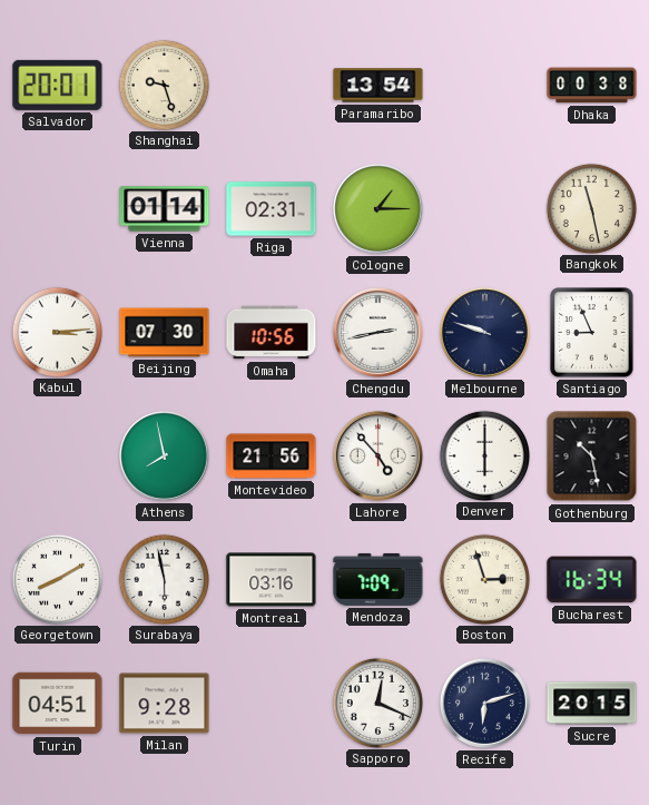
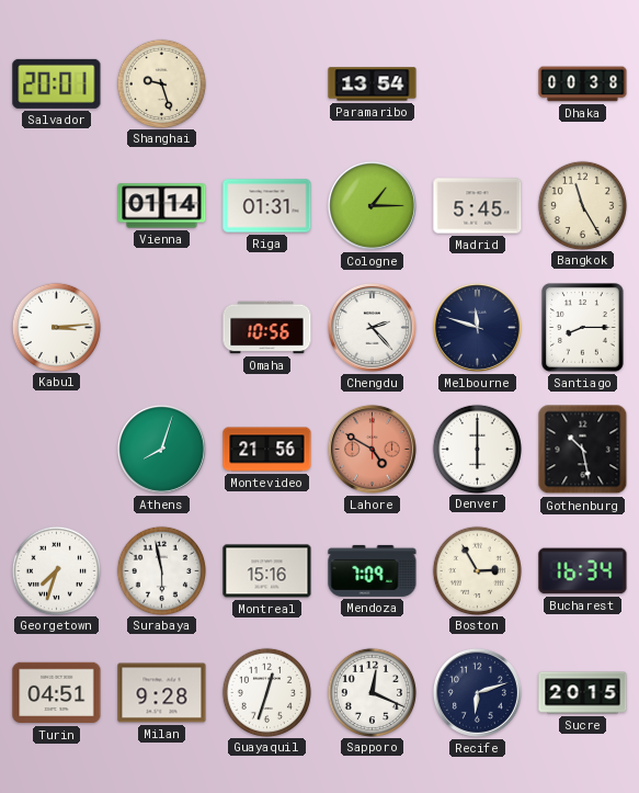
Riga: 02:31 -> 01:31
Madrid: none -> 5:45
Bangkok: 11:28 -> 11:25
Beijing: 07:30 -> none
Chengdu: 2:43 -> 2:23
Melbourne: 9:48 -> 11:48
Santiago: 8:56 -> 8:15
Athens: 7:58 -> 8:03
Lahore: 4:53 -> 4:50
Lahore dial: white -> salmon
Georgetown: 8:10 -> 7:33
Montreal: 03:16 -> 15:16
Boston: 2:57 -> 2:55
Guayaquil: none -> 12:33
